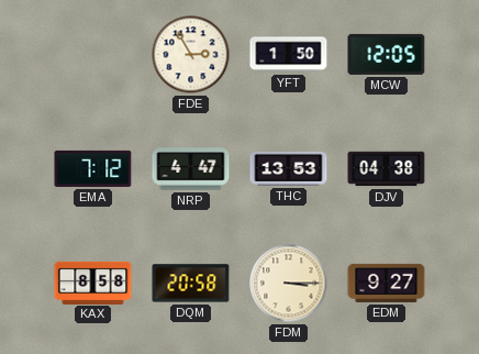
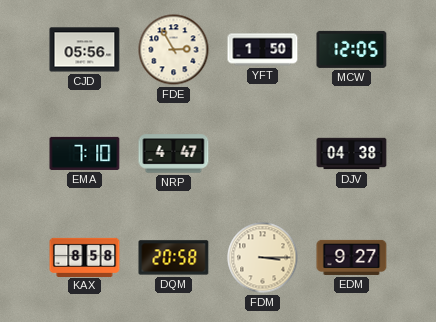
CJD: none -> 05:56
EMA: 7:12 -> 7:10
THC: 13:53 -> none
